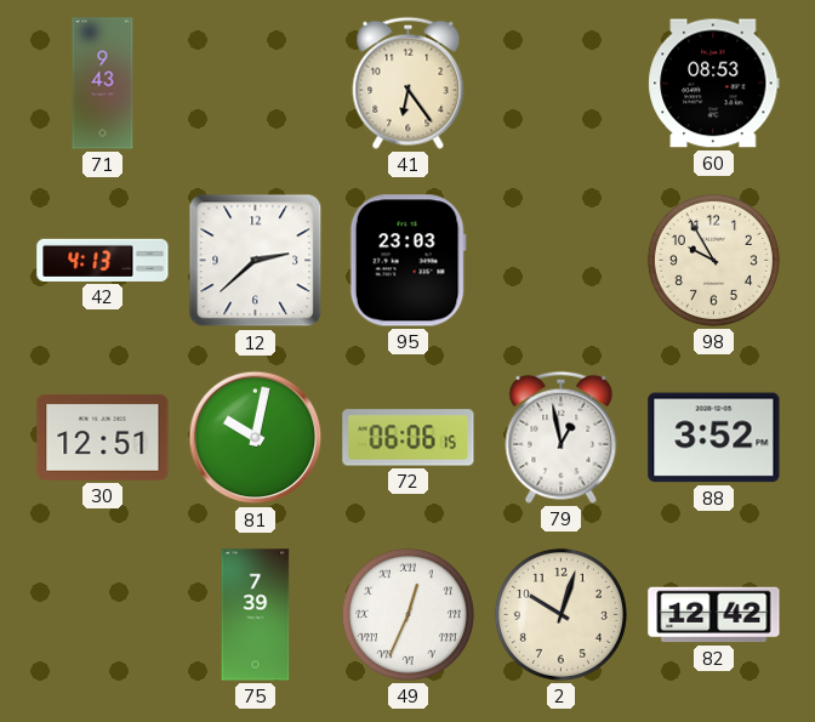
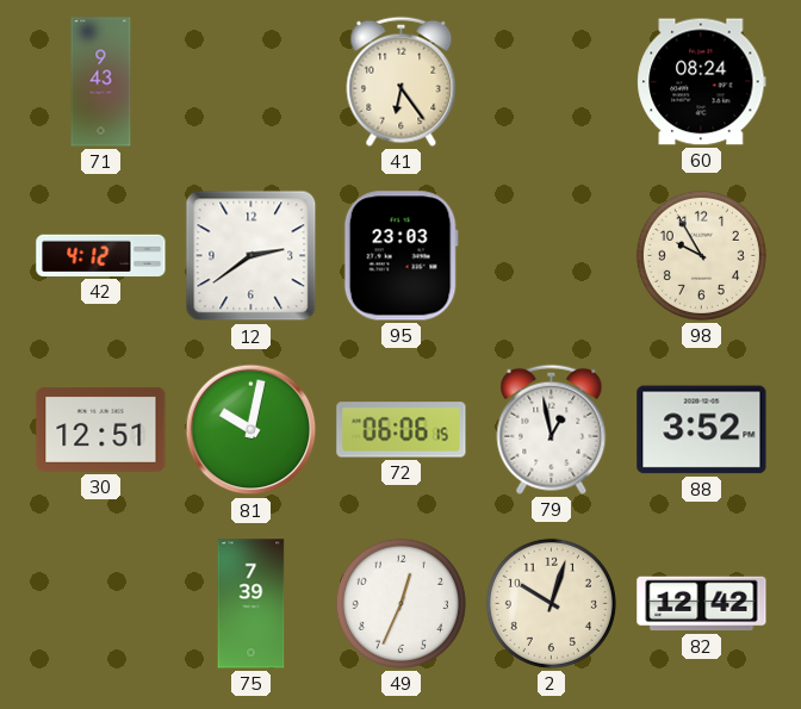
60: 08:53 -> 08:24
42: 4:13 -> 4:12
12: 2:38 -> 2:39
49 numerals: Roman -> Arabic
